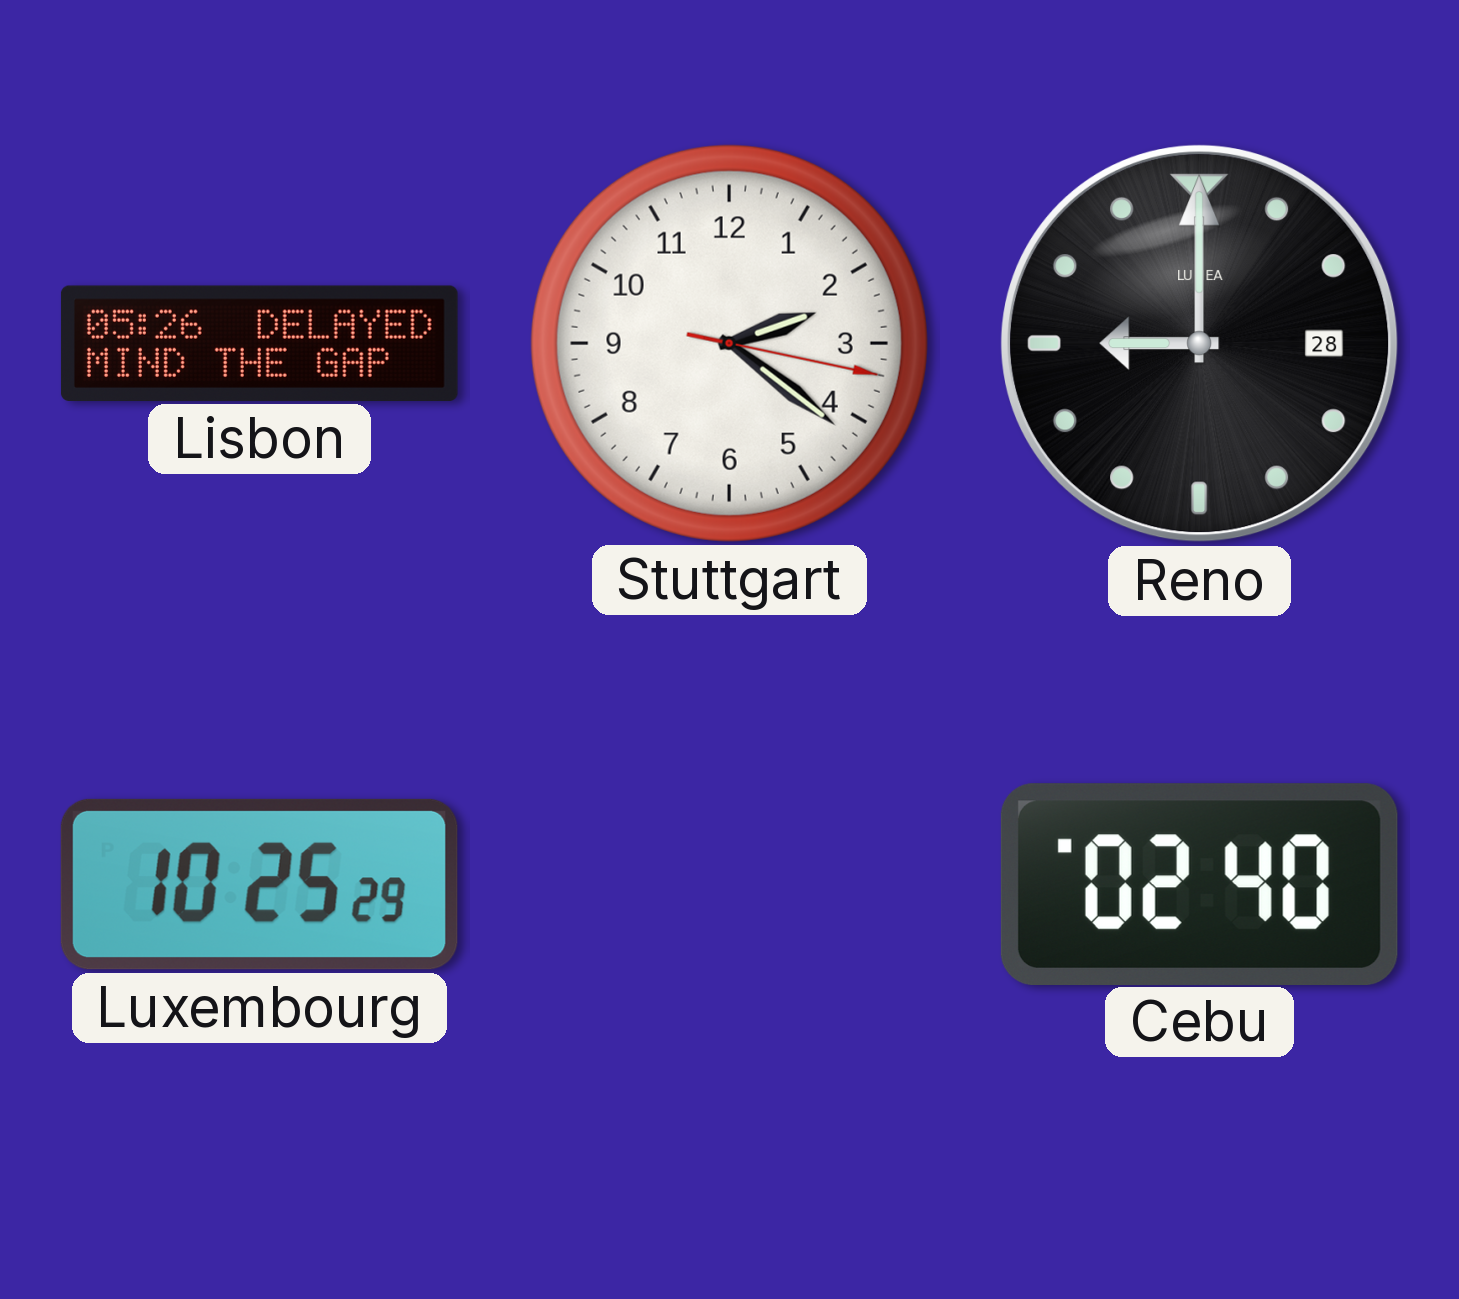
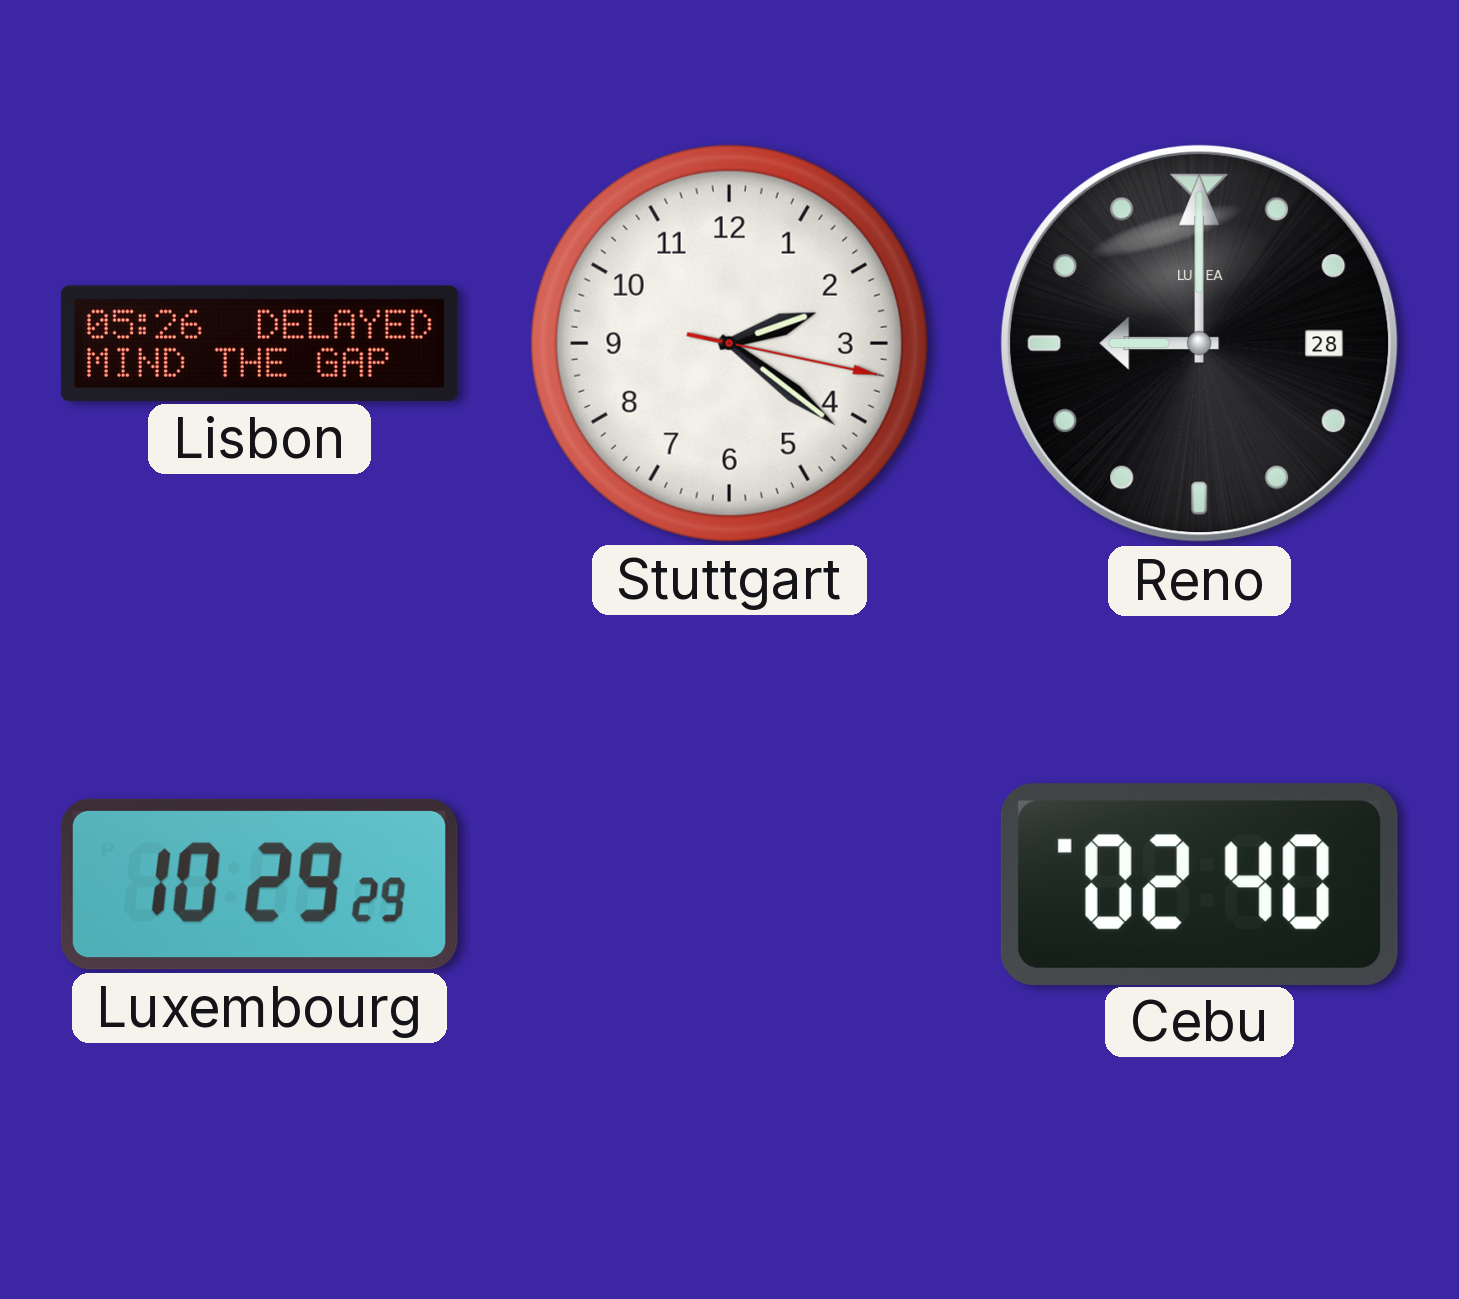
Luxembourg: 10:25 -> 10:29
